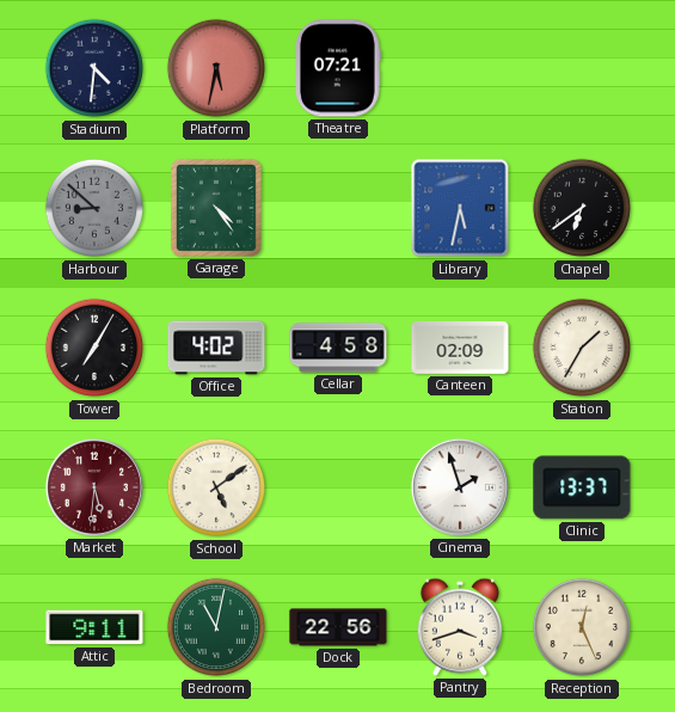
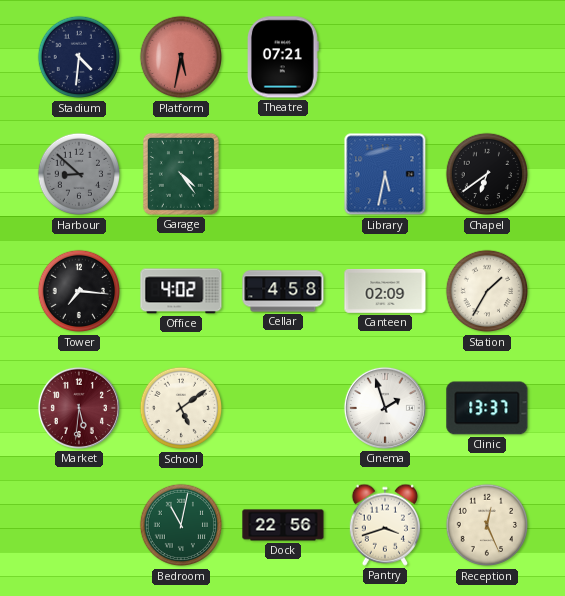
Tower: 7:05 -> 7:16
Attic: 9:11 -> none
